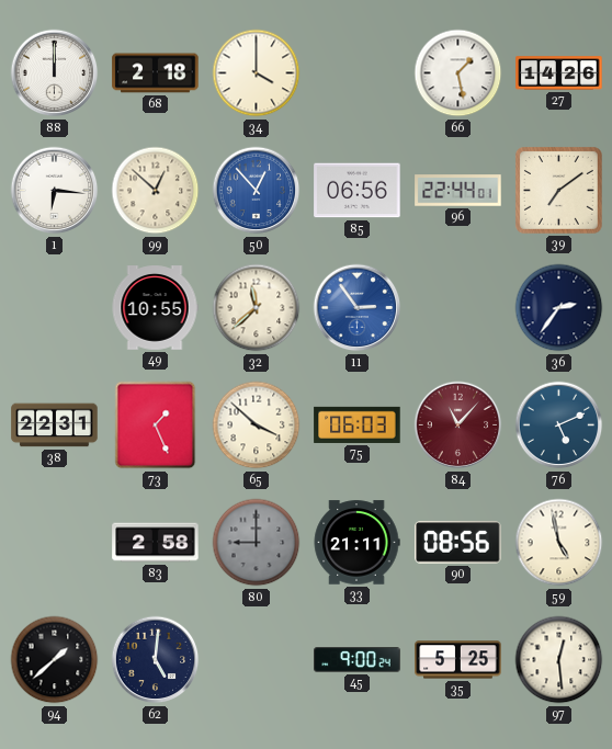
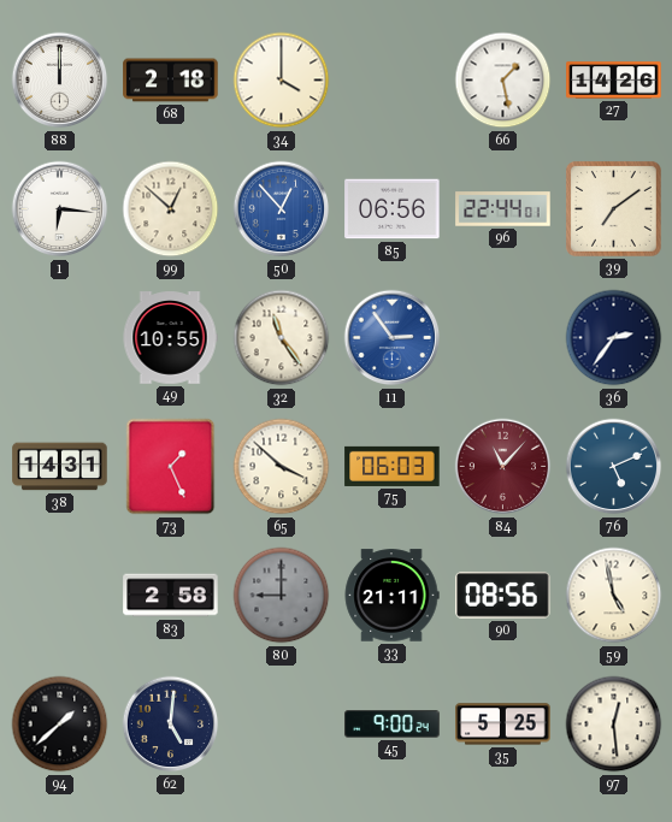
32: 11:38 -> 11:24
38: 22:31 -> 14:31
